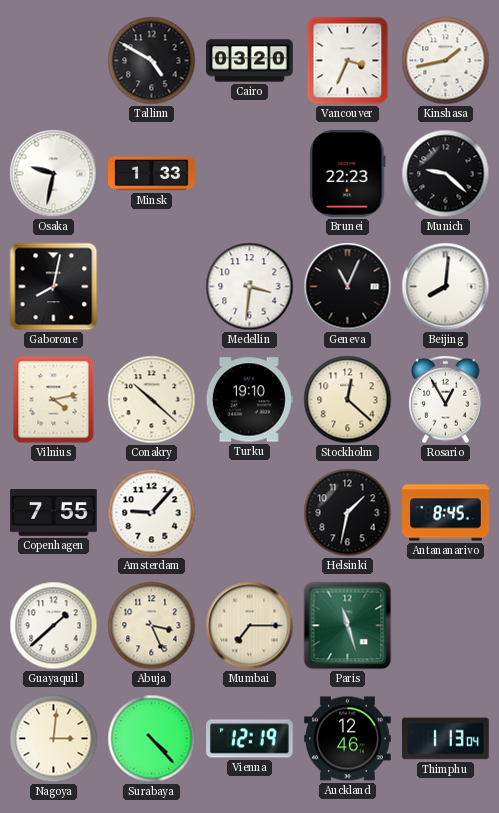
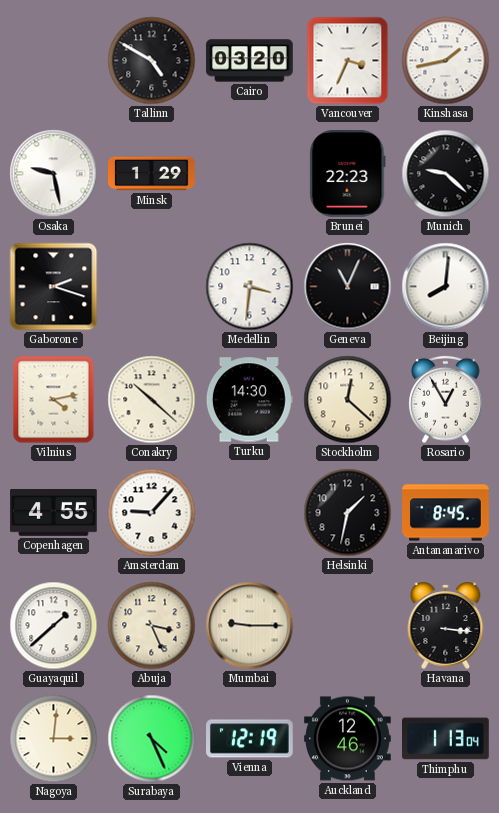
Osaka: 9:32 -> 9:28
Minsk: 1:33 -> 1:29
Gaborone: 8:02 -> 2:18
Turku: 19:10 -> 14:30
Copenhagen: 7:55 -> 4:55
Mumbai: 7:15 -> 9:15
Paris: 11:27 -> none
Havana: none -> 3:16
Surabaya: 4:23 -> 4:26
